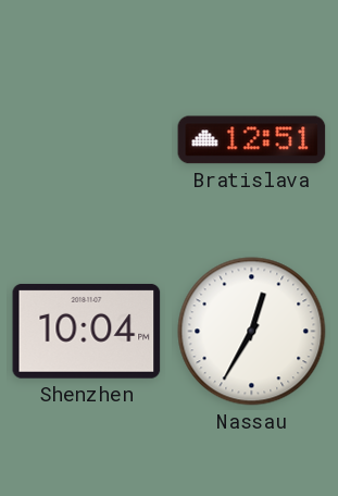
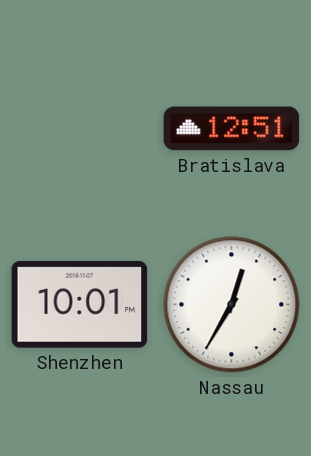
Shenzhen: 10:04 -> 10:01
